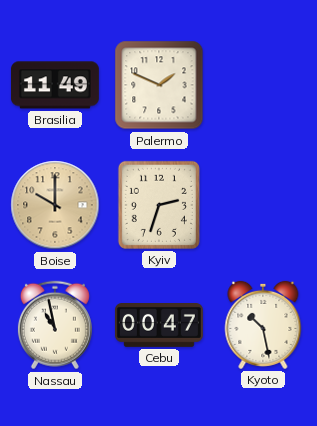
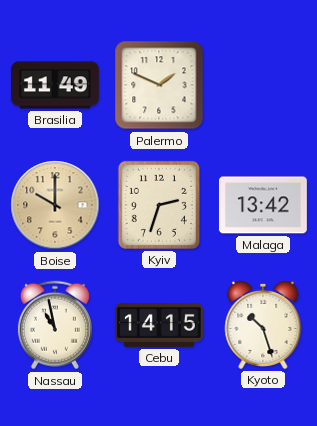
Malaga: none -> 13:42
Cebu: 00:47 -> 14:15
Kyoto: 10:28 -> 10:27
